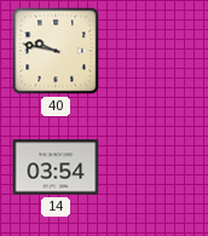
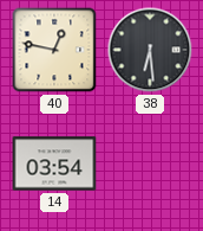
40: 9:47 -> 12:47
38: none -> 6:29
